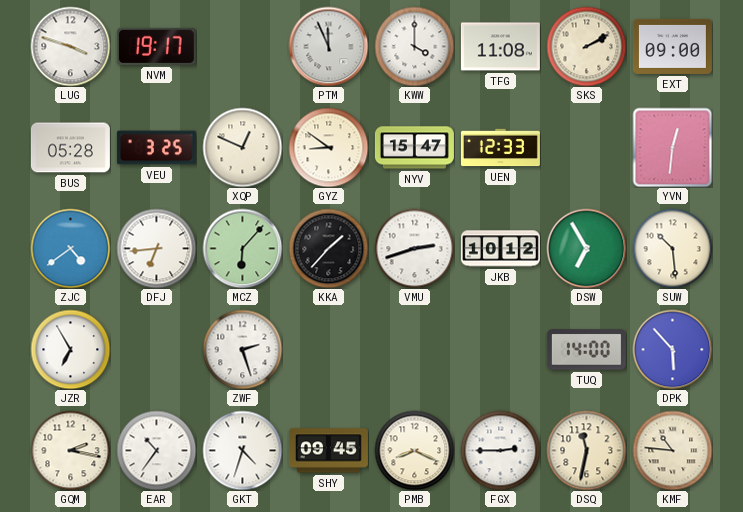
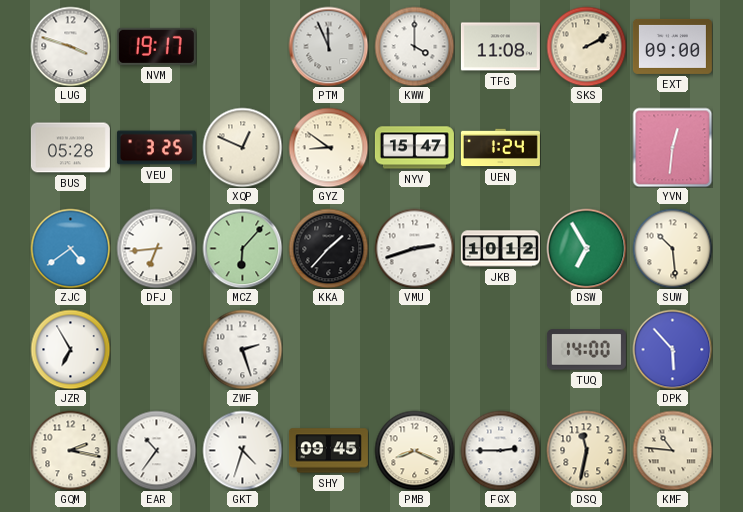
UEN: 12:33 -> 1:24
